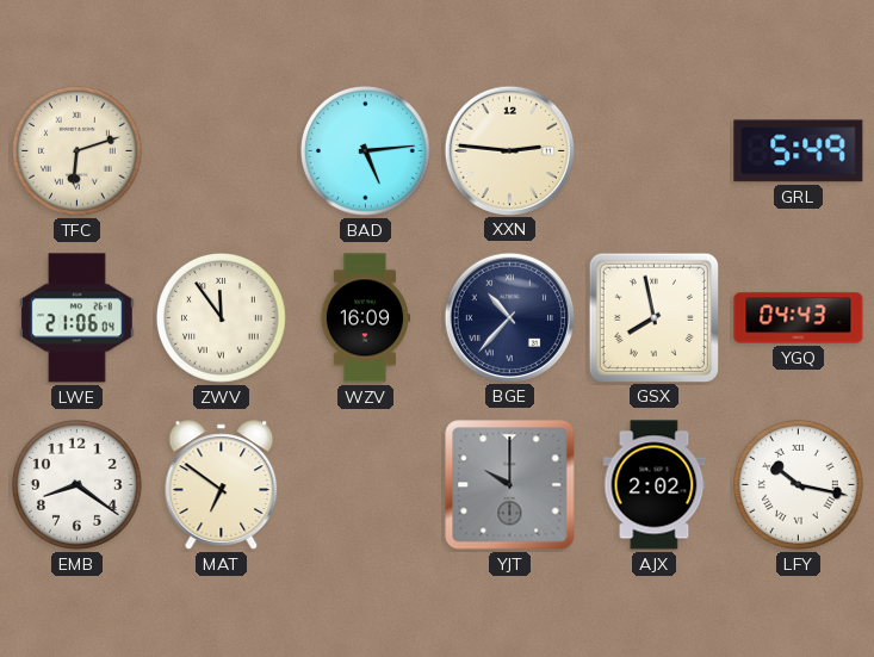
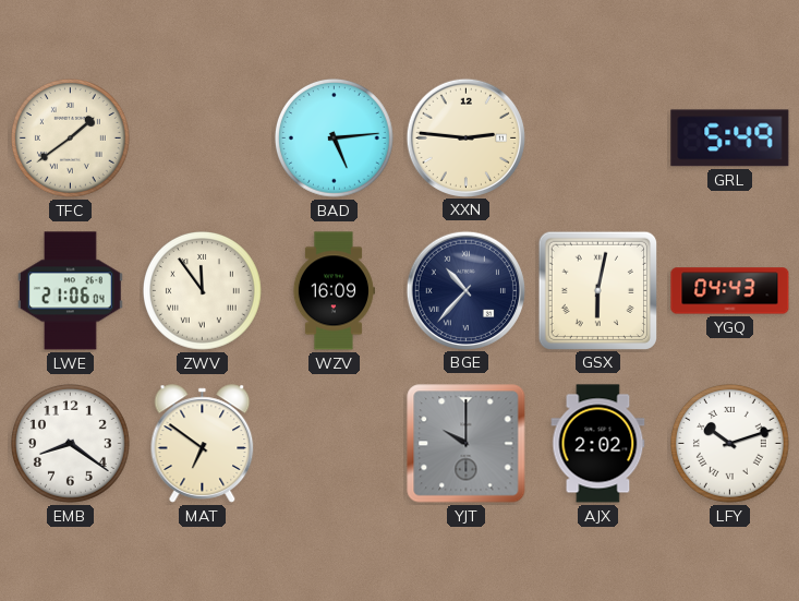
TFC: 6:12 -> 1:39
GSX: 7:58 -> 6:02
LFY: 10:17 -> 10:12
